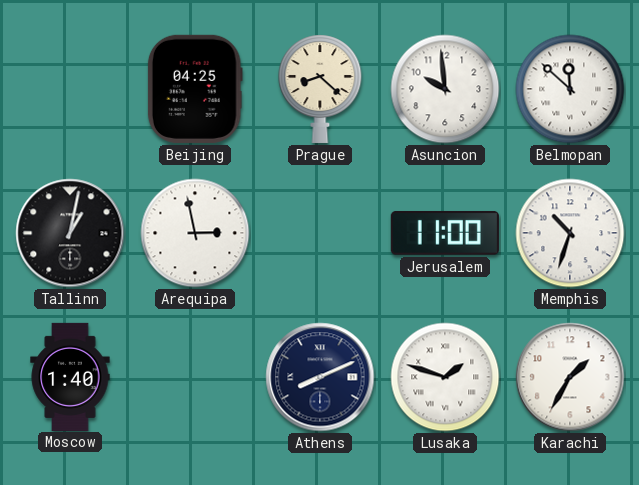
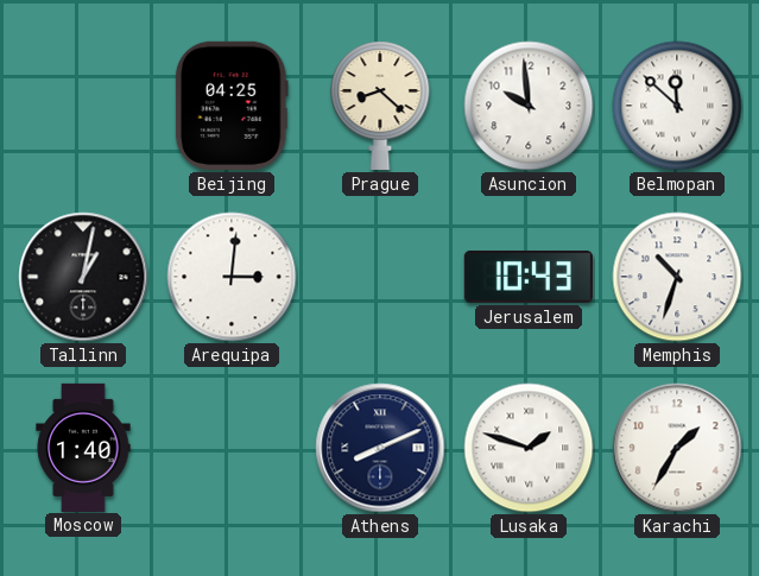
Arequipa: 2:58 -> 3:01
Jerusalem: 11:00 -> 10:43
